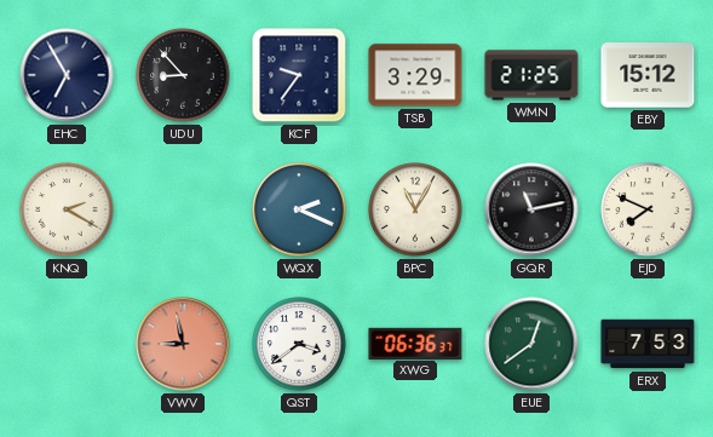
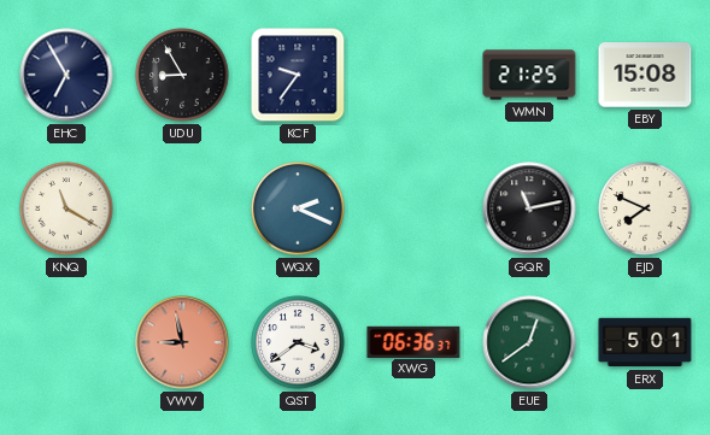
UDU: 8:53 -> 8:55
TSB: 3:29 -> none
EBY: 15:12 -> 15:08
KNQ: 2:20 -> 11:20
BPC: 11:05 -> none
ERX: 7:53 -> 5:01
